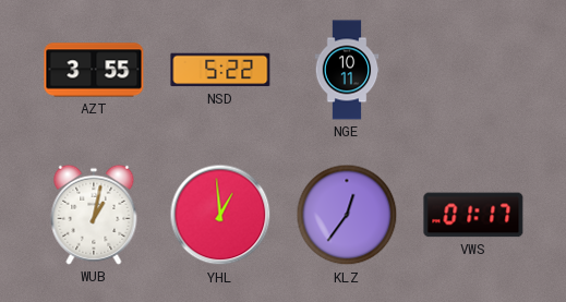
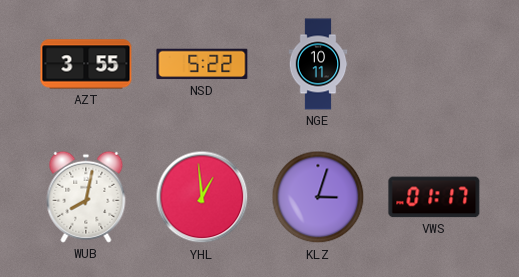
WUB: 1:02 -> 8:02
KLZ: 12:36 -> 3:03
